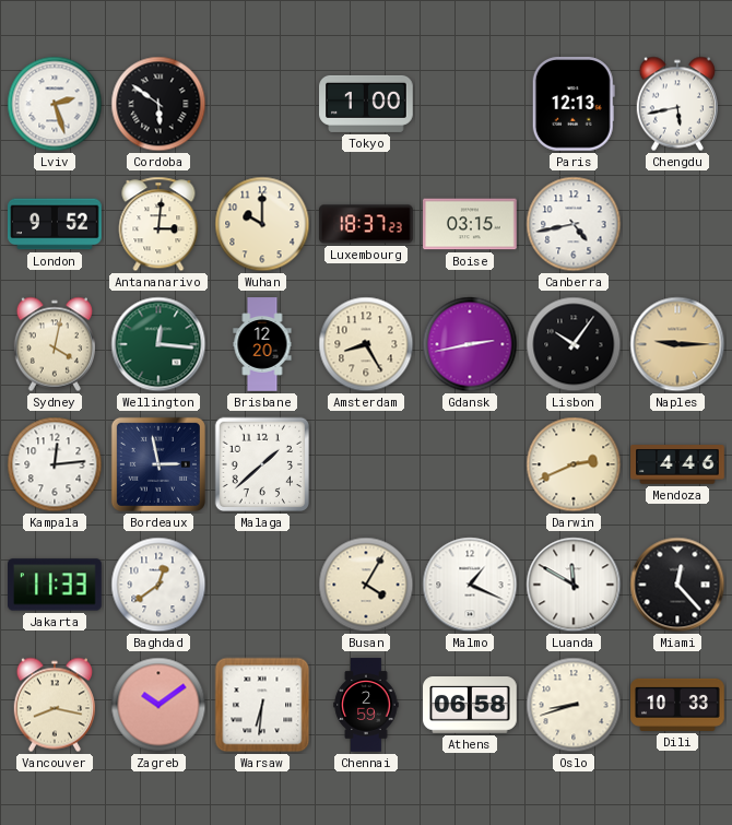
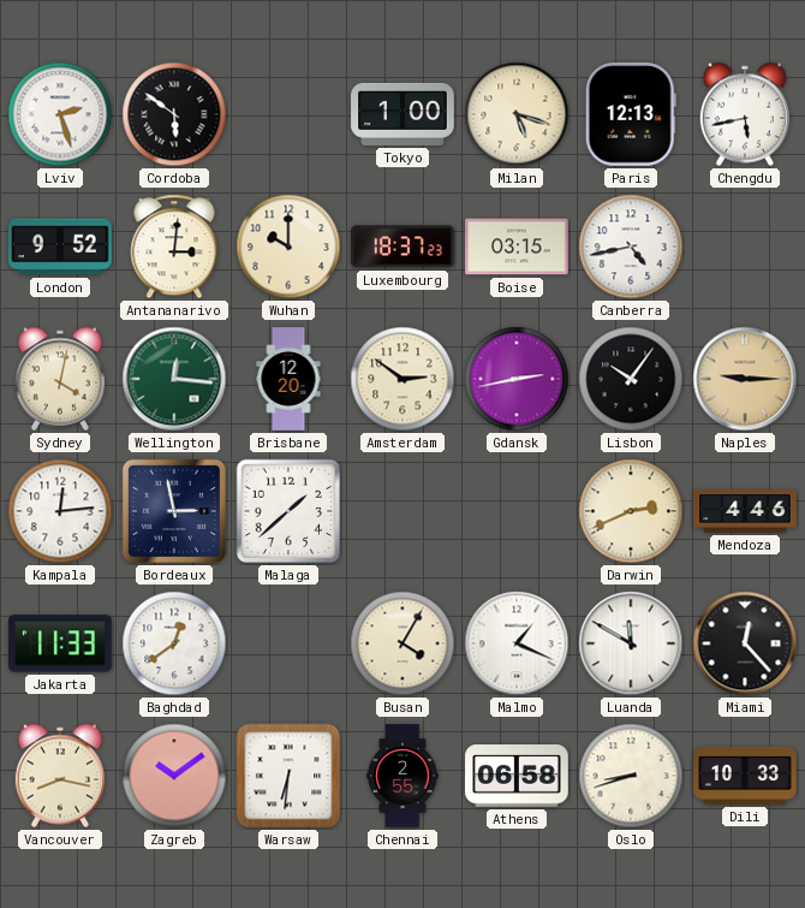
Milan: none -> 5:18
Amsterdam: 8:25 -> 2:51
Chennai: 2:59 -> 2:55
